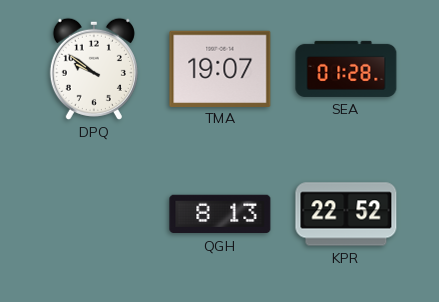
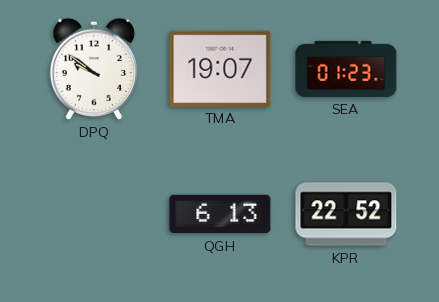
SEA: 01:28 -> 01:23
QGH: 8:13 -> 6:13
